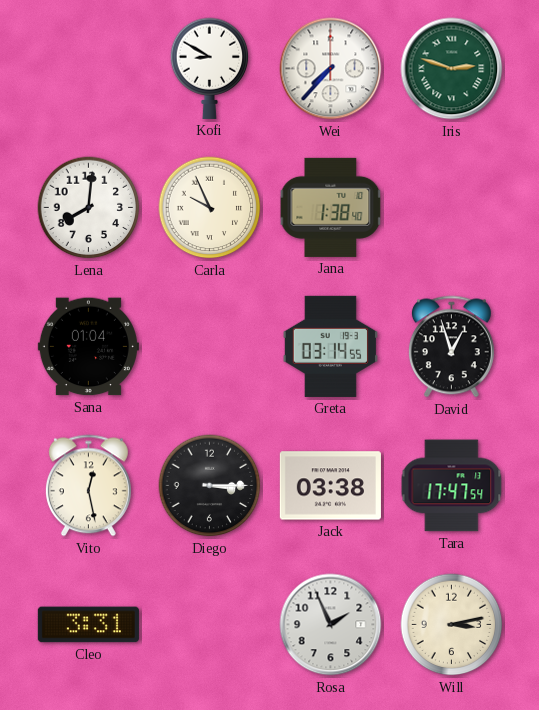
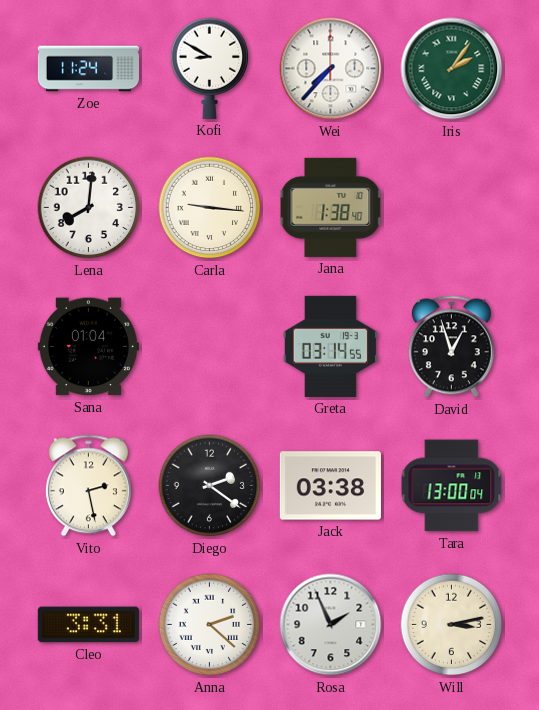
Zoe: none -> 11:24
Iris: 2:48 -> 2:06
Carla: 9:56 -> 9:16
Vito: 12:28 -> 2:28
Diego: 3:15 -> 2:21
Tara: 17:47 -> 13:00
Anna: none -> 2:22
